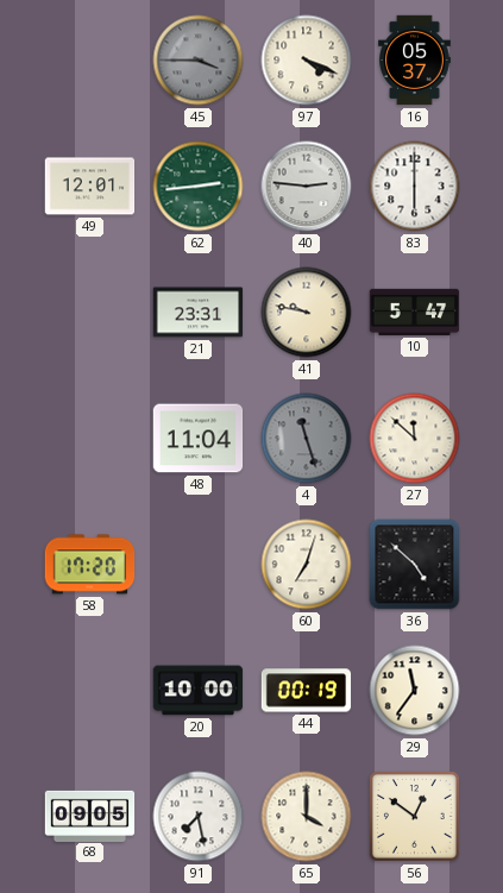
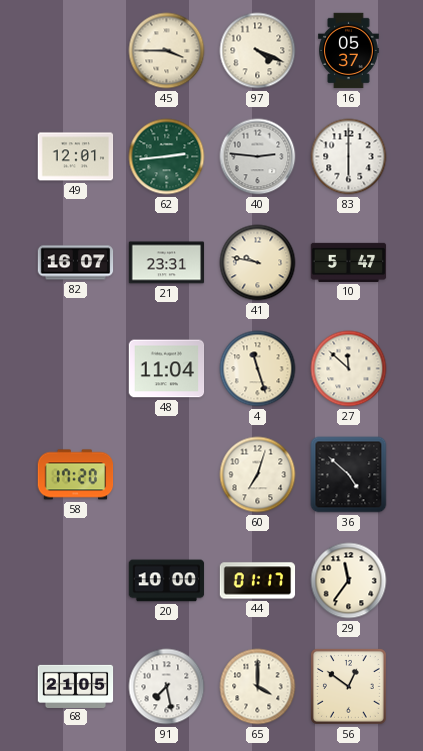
45 dial: grey -> cream
82: none -> 16:07
4 dial: grey -> cream
44: 00:19 -> 01:17
68: 09:05 -> 21:05
